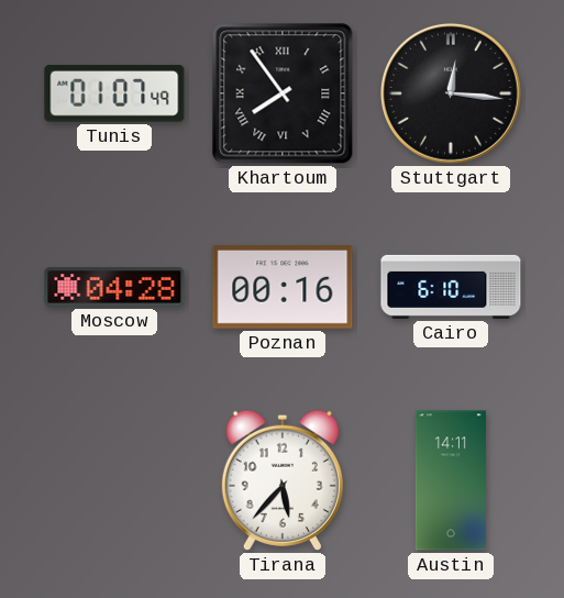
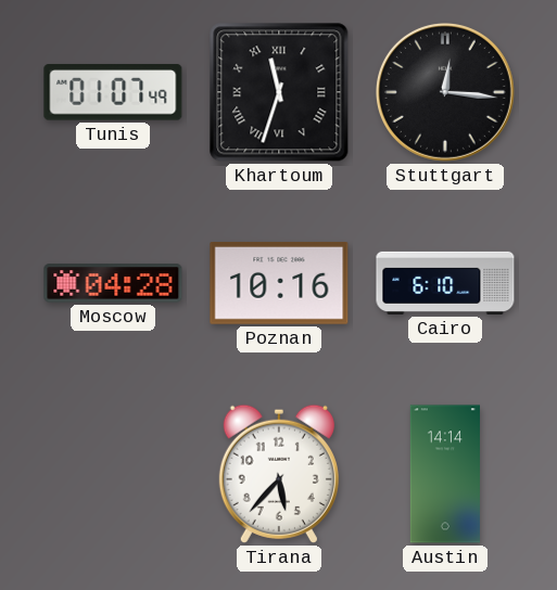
Khartoum: 7:54 -> 11:33
Poznan: 00:16 -> 10:16
Austin: 14:11 -> 14:14
